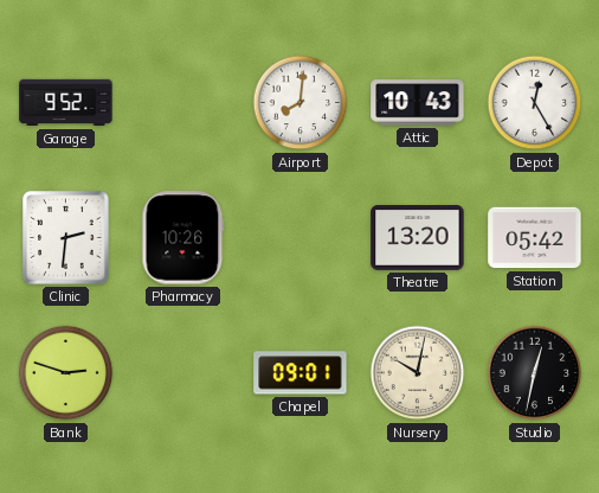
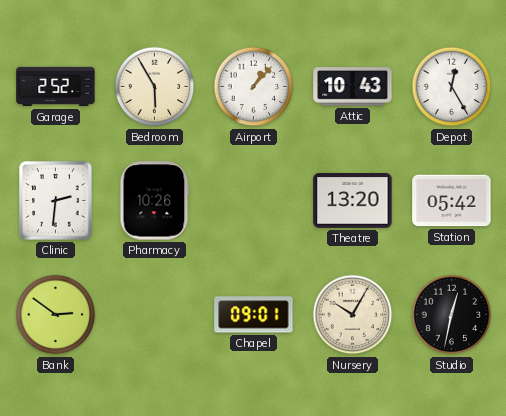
Garage: 9:52 -> 2:52
Bedroom: none -> 5:55
Airport: 8:01 -> 1:07
Bank: 2:48 -> 2:51
Nursery: 10:02 -> 10:05
